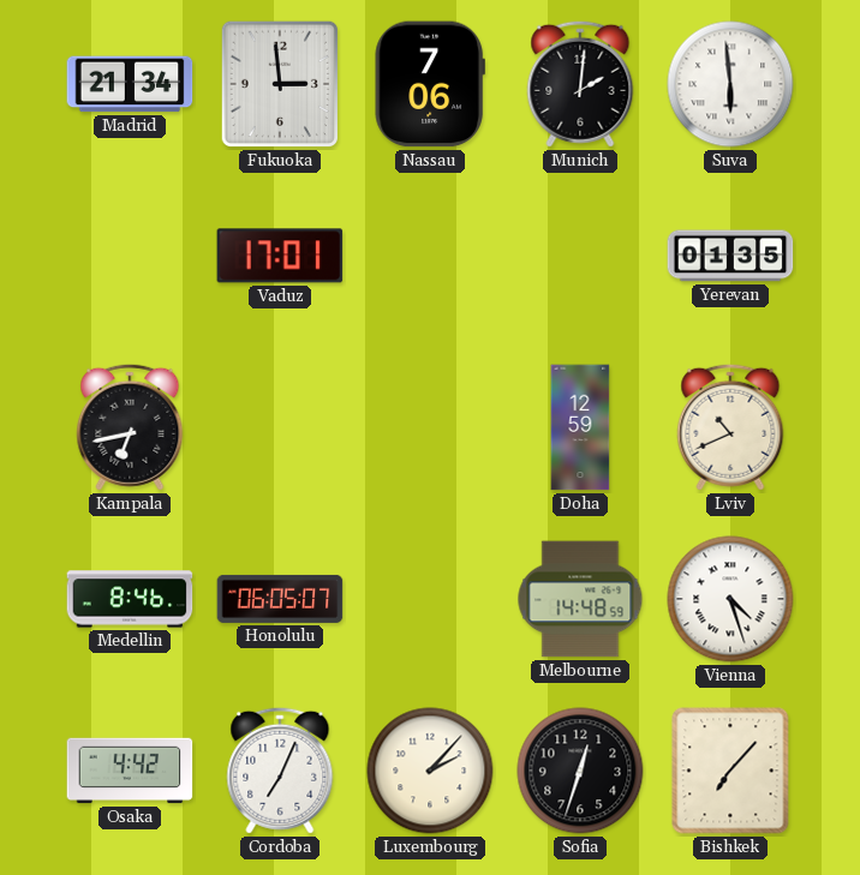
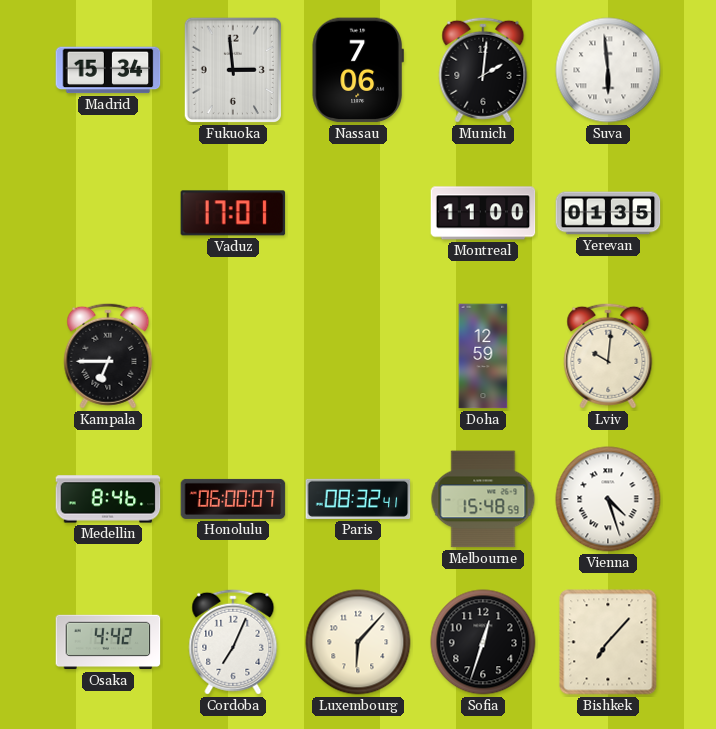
Madrid: 21:34 -> 15:34
Montreal: none -> 11:00
Kampala: 6:43 -> 6:45
Lviv: 10:41 -> 10:01
Honolulu: 06:05 -> 06:00
Paris: none -> 08:32
Melbourne: 14:48 -> 15:48
Luxembourg: 2:07 -> 6:07
